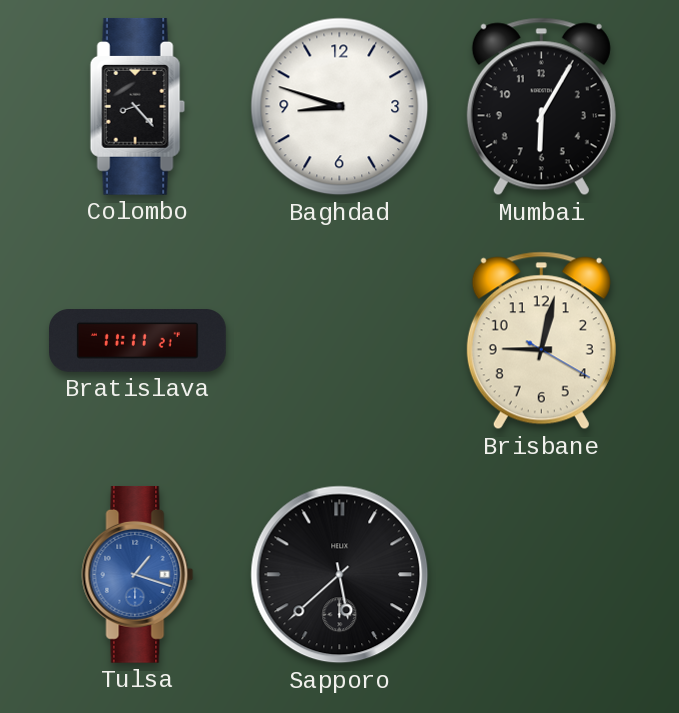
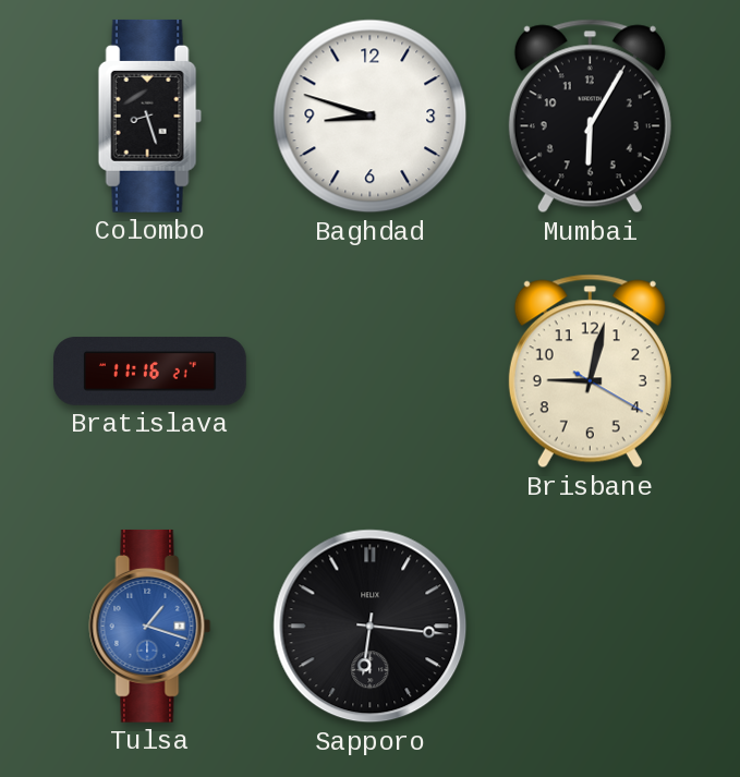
Colombo: 8:23 -> 8:27
Bratislava: 11:11 -> 11:16
Sapporo: 5:38 -> 6:16
